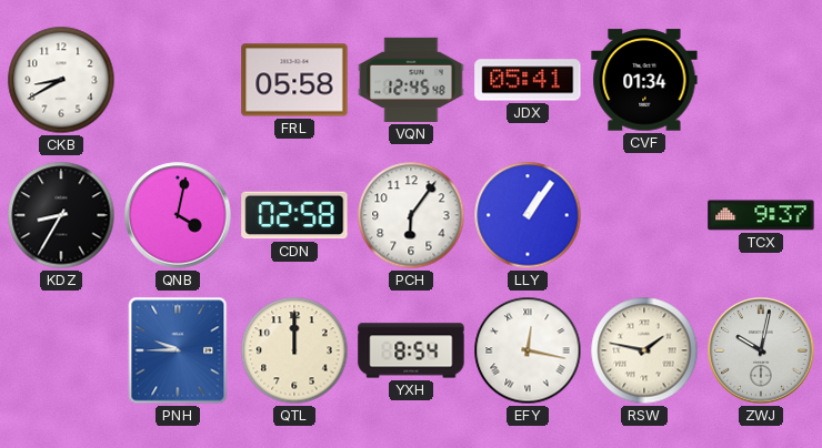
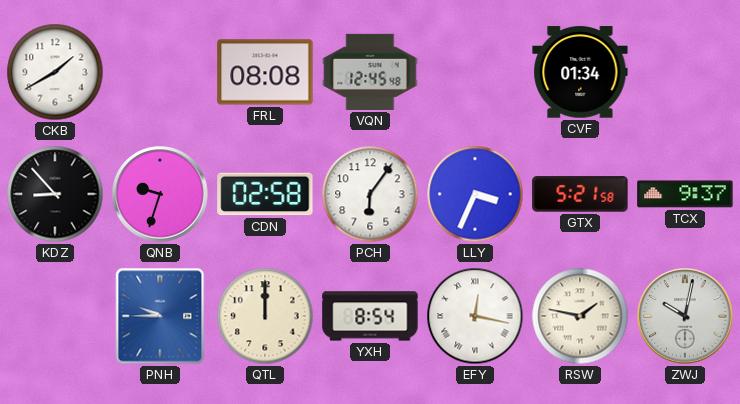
CKB: 8:40 -> 1:40
FRL: 05:58 -> 08:08
JDX: 05:41 -> none
KDZ: 8:35 -> 8:53
QNB: 4:02 -> 9:33
LLY: 1:06 -> 3:34
GTX: none -> 5:21
